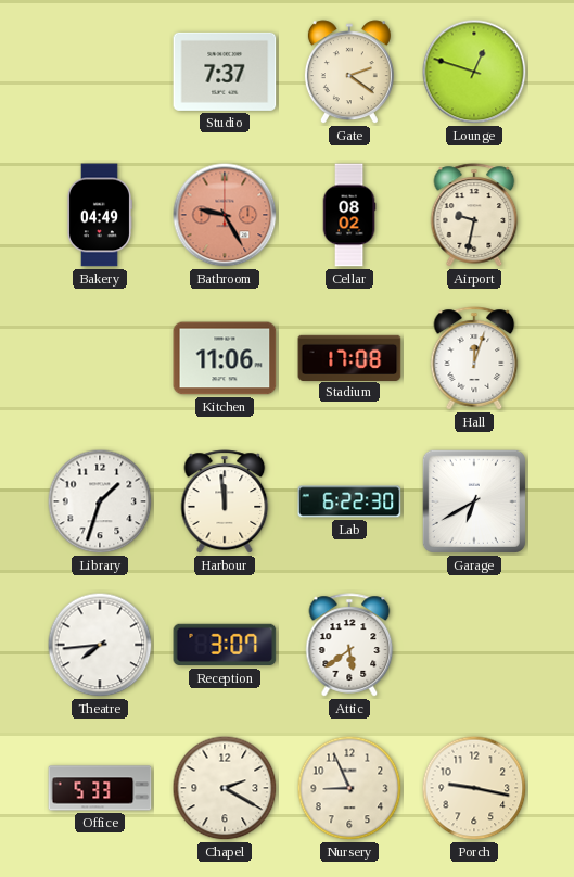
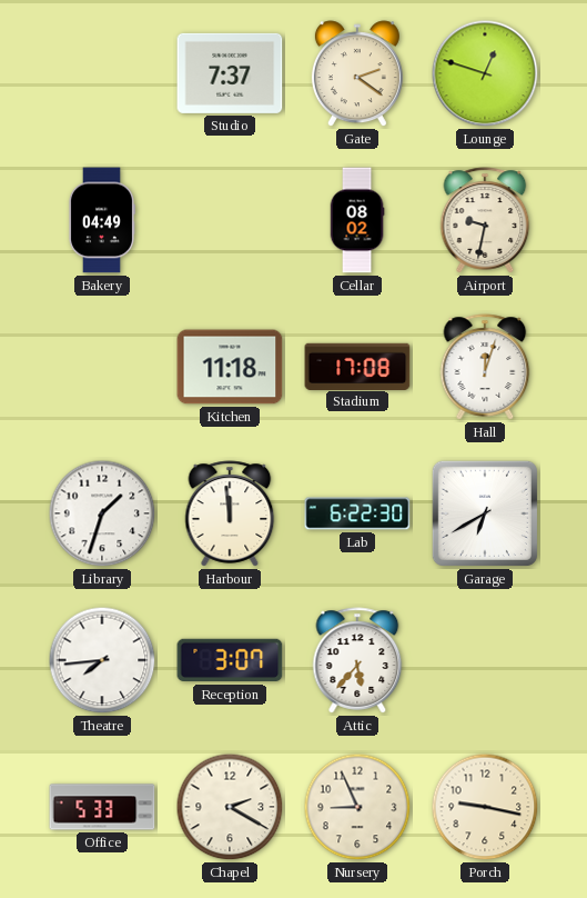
Bathroom: 9:25 -> none
Kitchen: 11:06 -> 11:18
Attic: 5:39 -> 5:37
